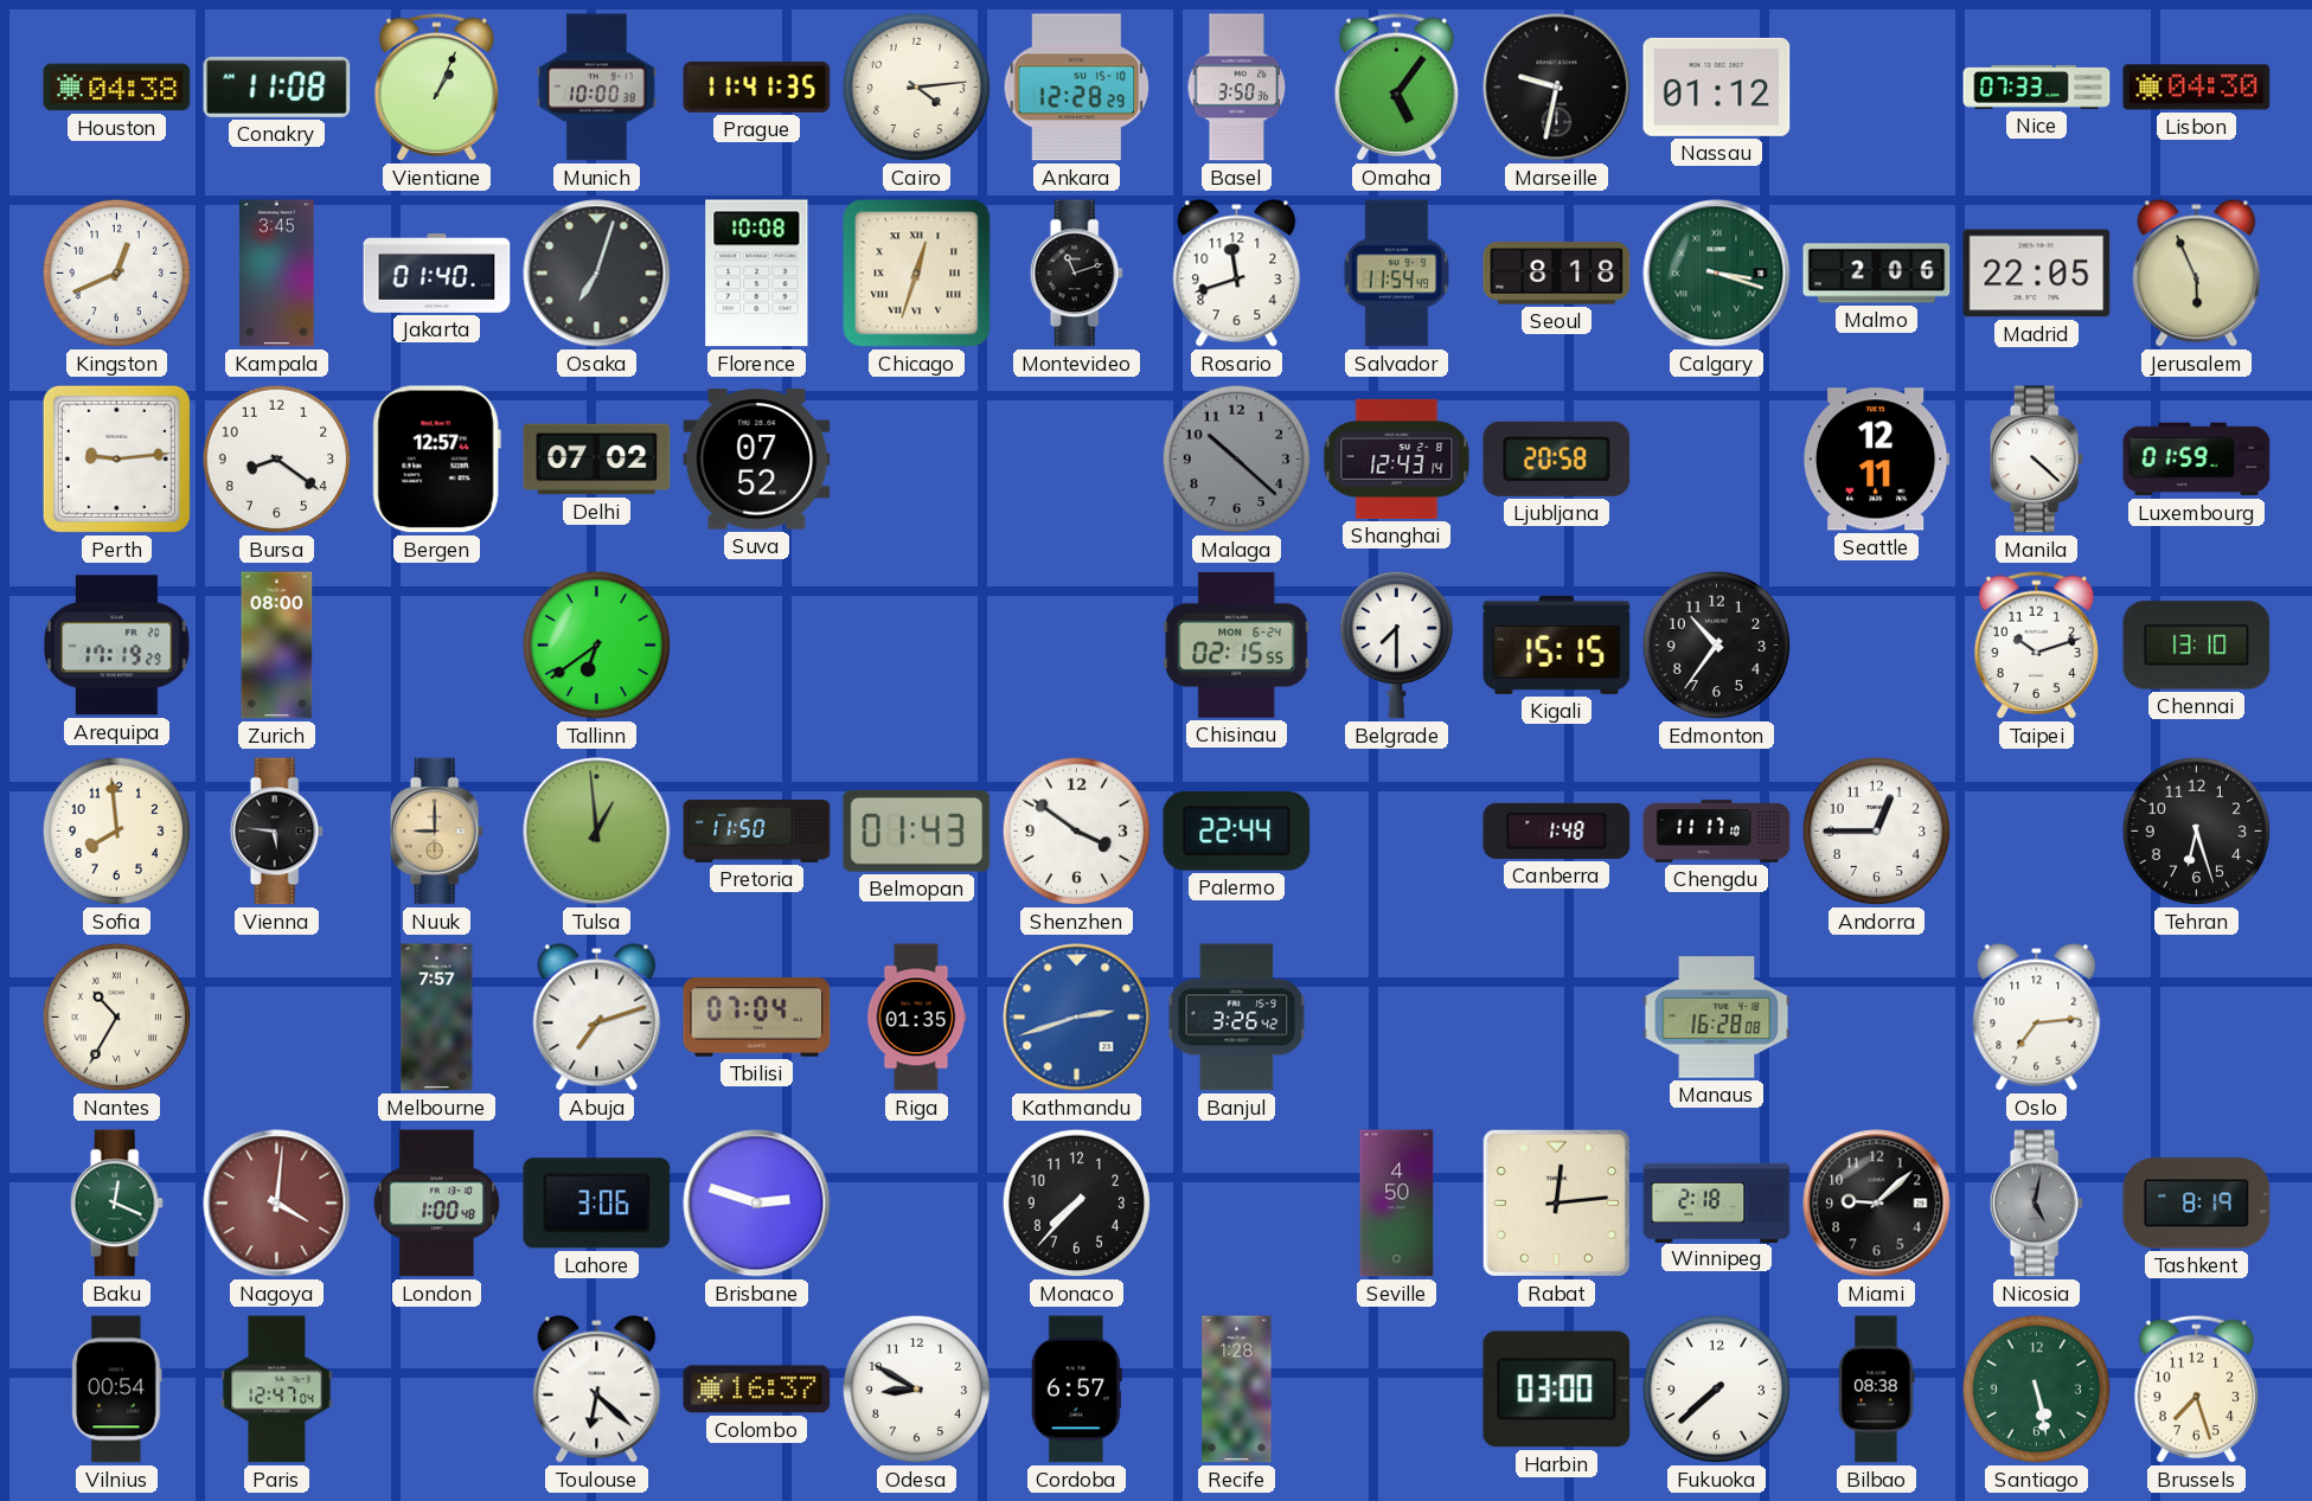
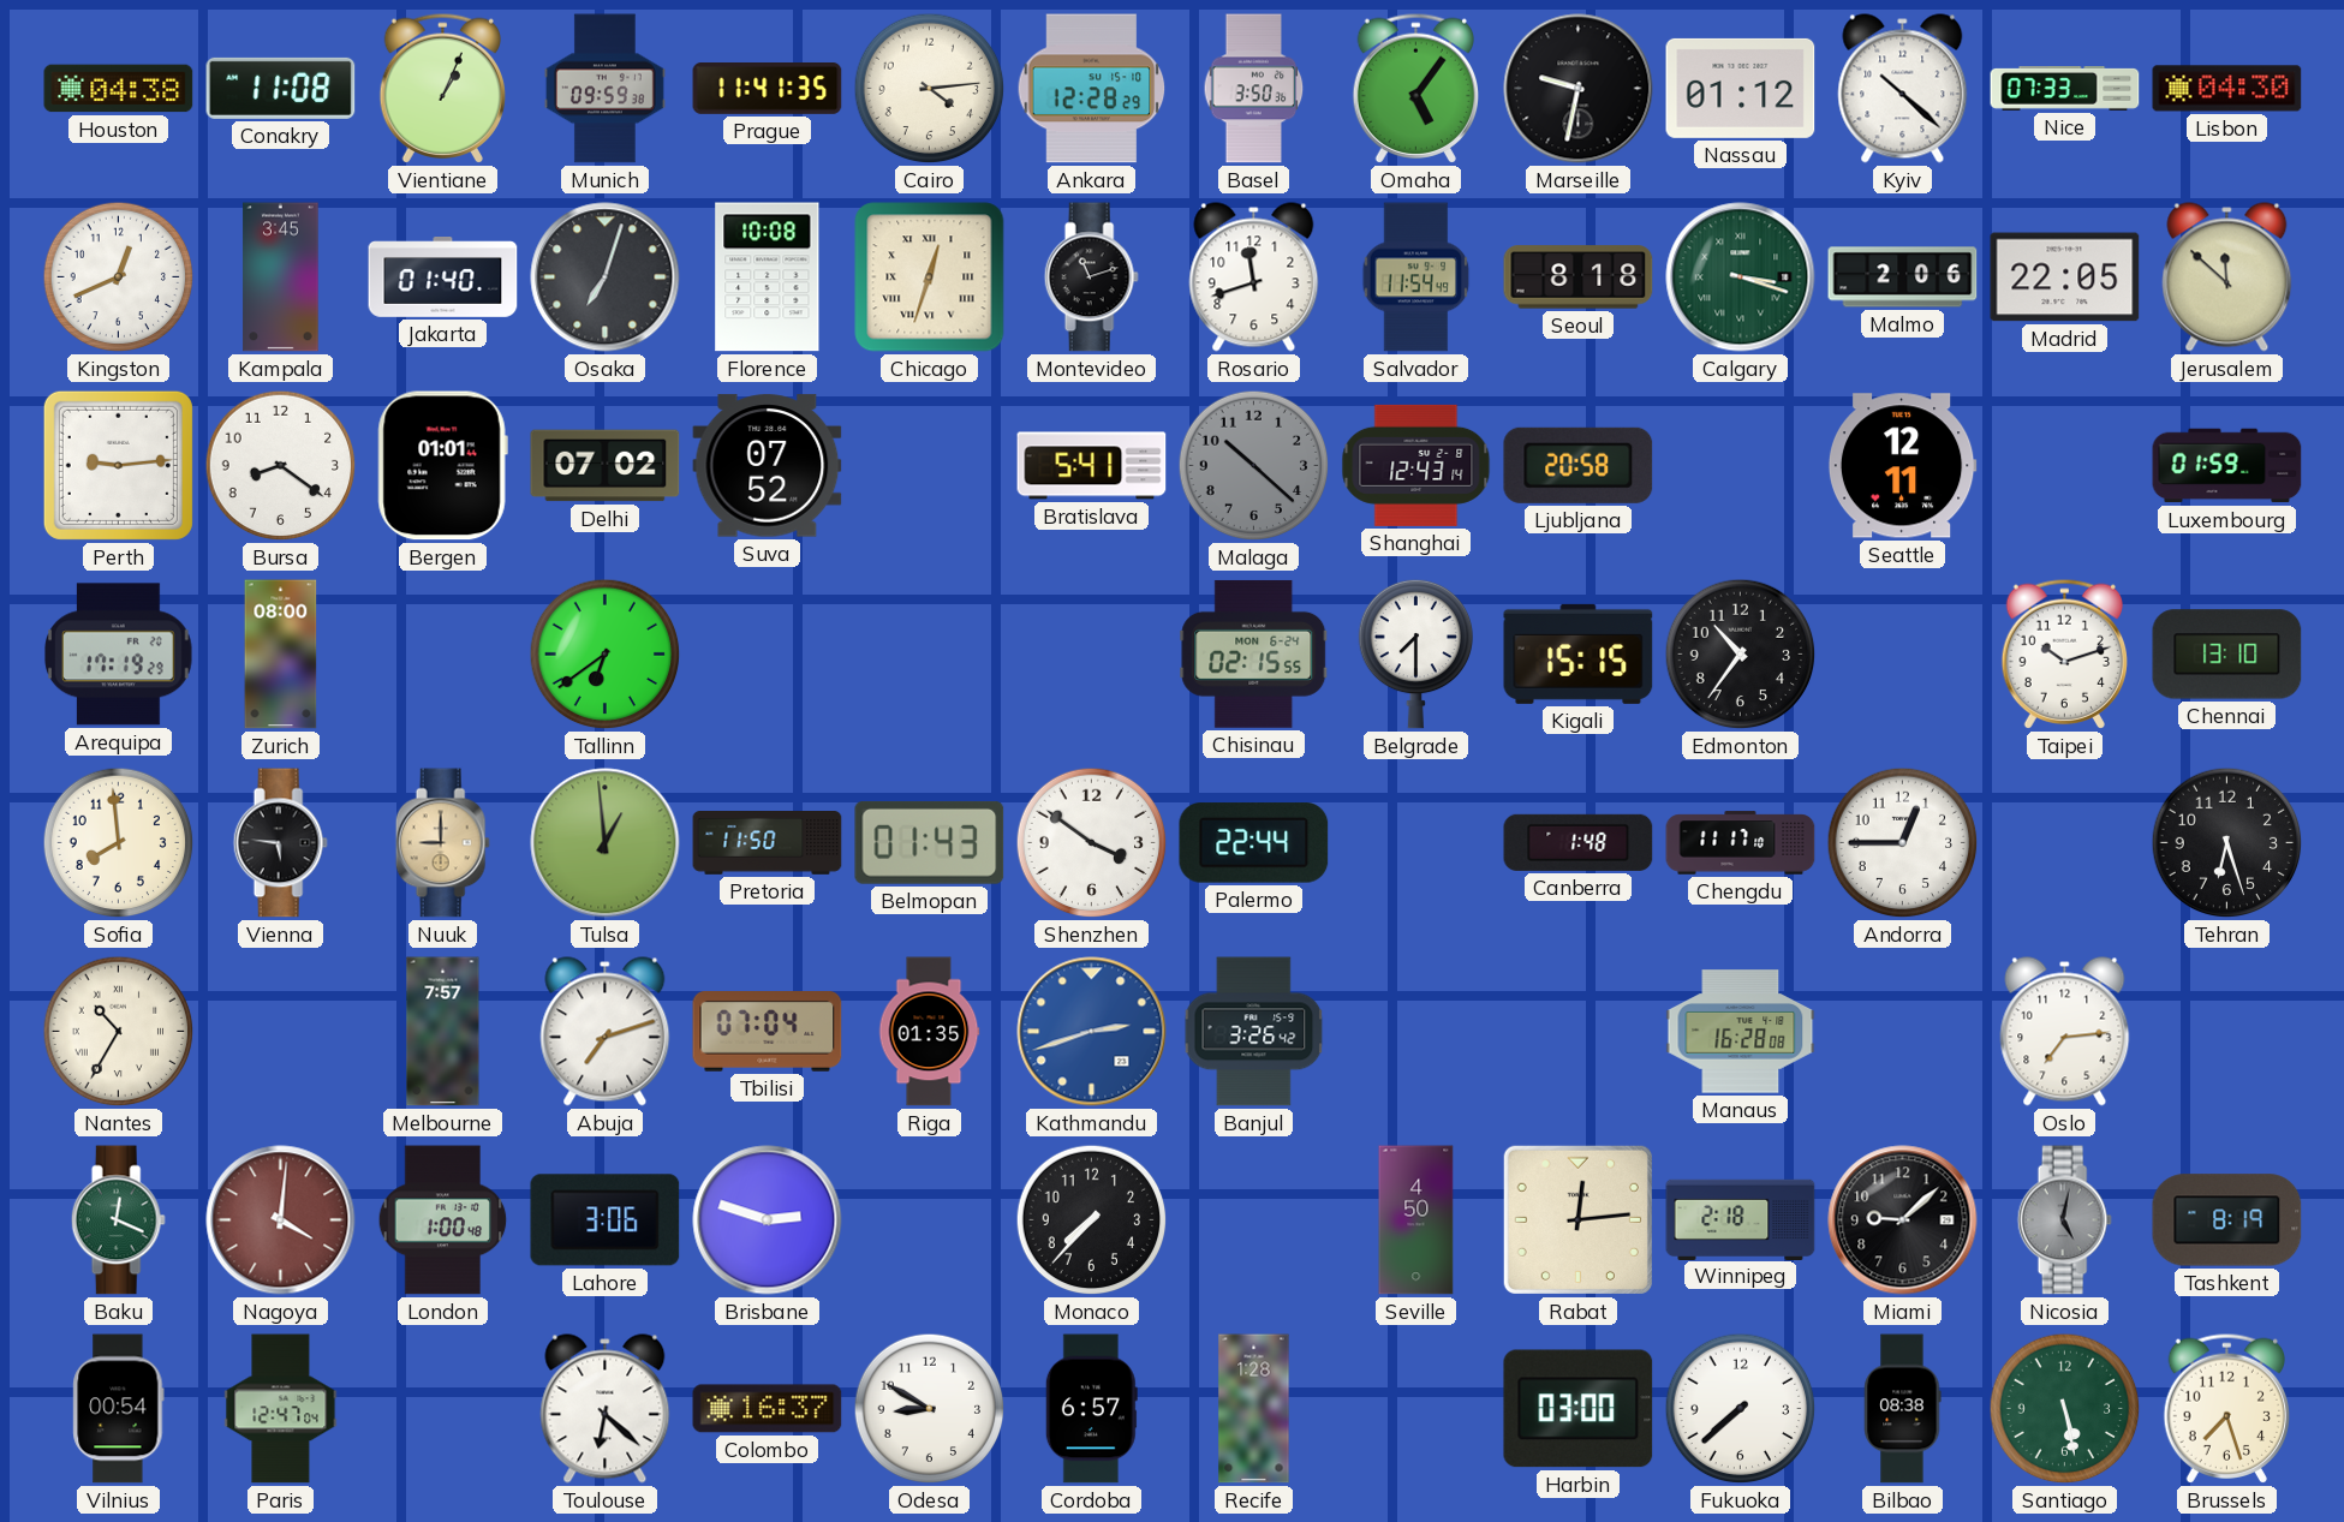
Munich: 10:00 -> 09:59
Kyiv: none -> 10:22
Jerusalem: 5:56 -> 11:52
Bergen: 12:57 -> 01:01
Bratislava: none -> 5:41
Manila: 4:22 -> none
